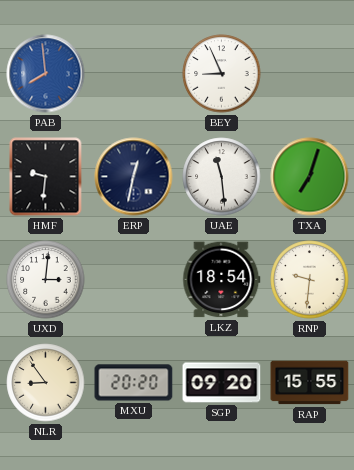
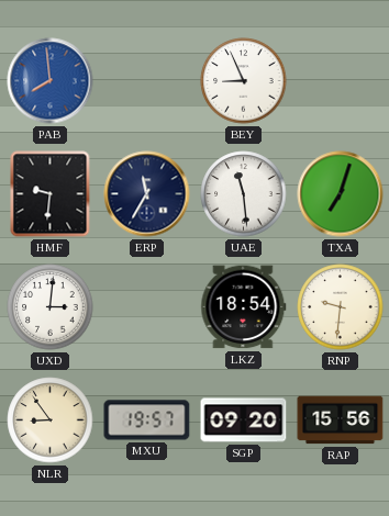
ERP: 12:32 -> 11:35
MXU: 20:20 -> 19:57
RAP: 15:55 -> 15:56
